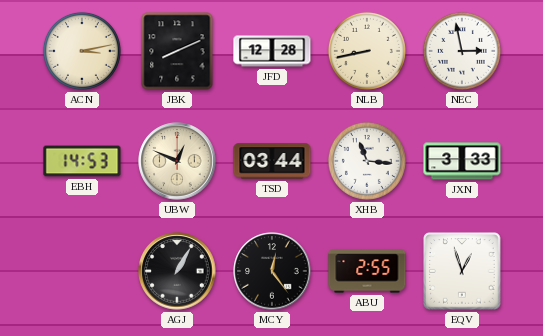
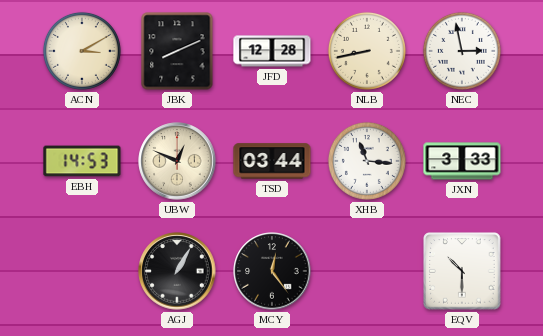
ACN: 3:13 -> 3:10
ABU: 2:55 -> none
EQV: 12:57 -> 10:30
